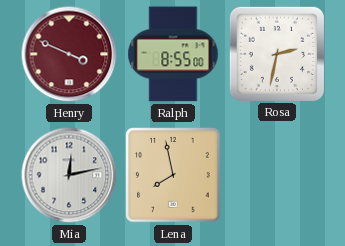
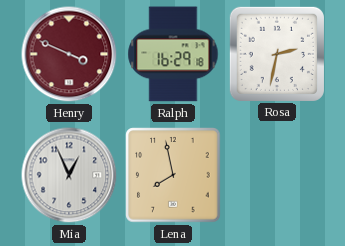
Ralph: 8:55 -> 16:29
Mia: 12:13 -> 12:56
